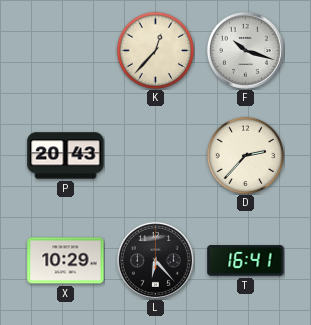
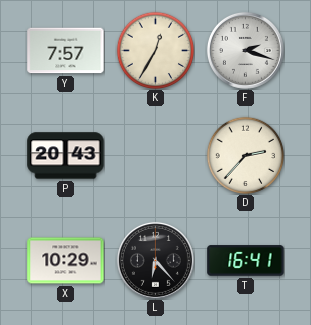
Y: none -> 7:57
K: 12:37 -> 12:35
F: 10:18 -> 2:18
